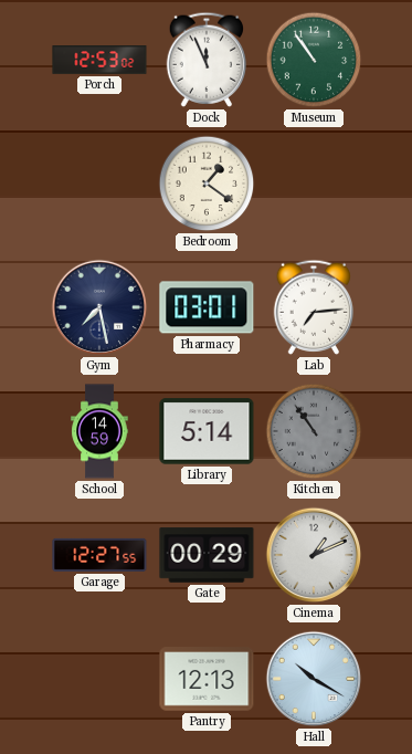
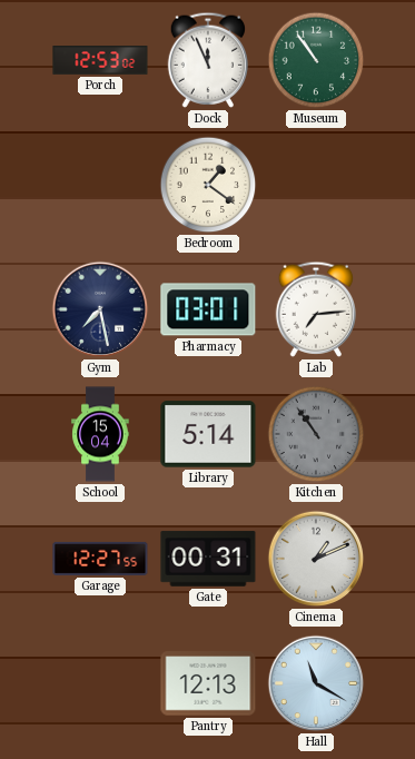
School: 14:59 -> 15:04
Gate: 00:29 -> 00:31
Hall: 10:20 -> 11:20
